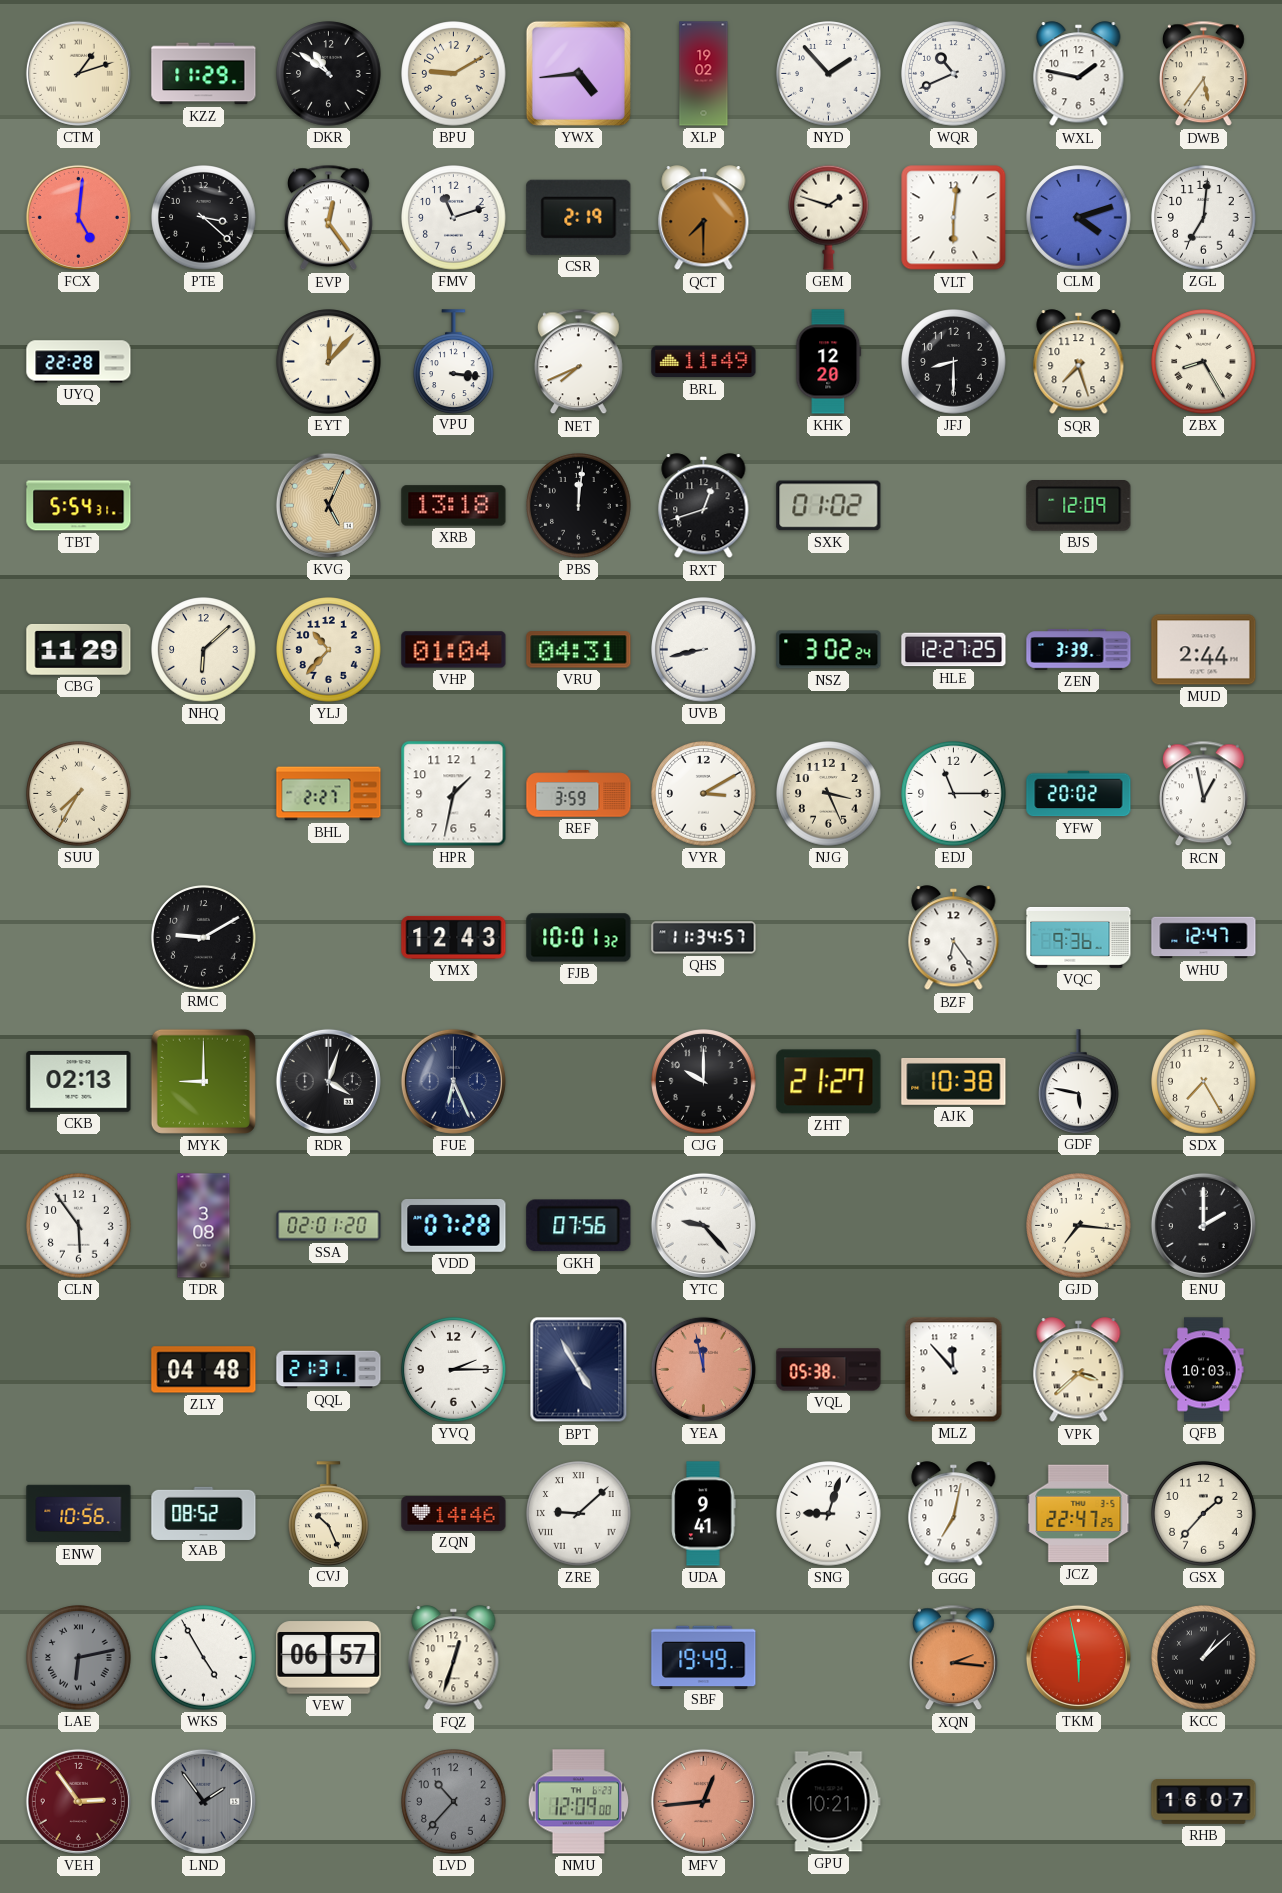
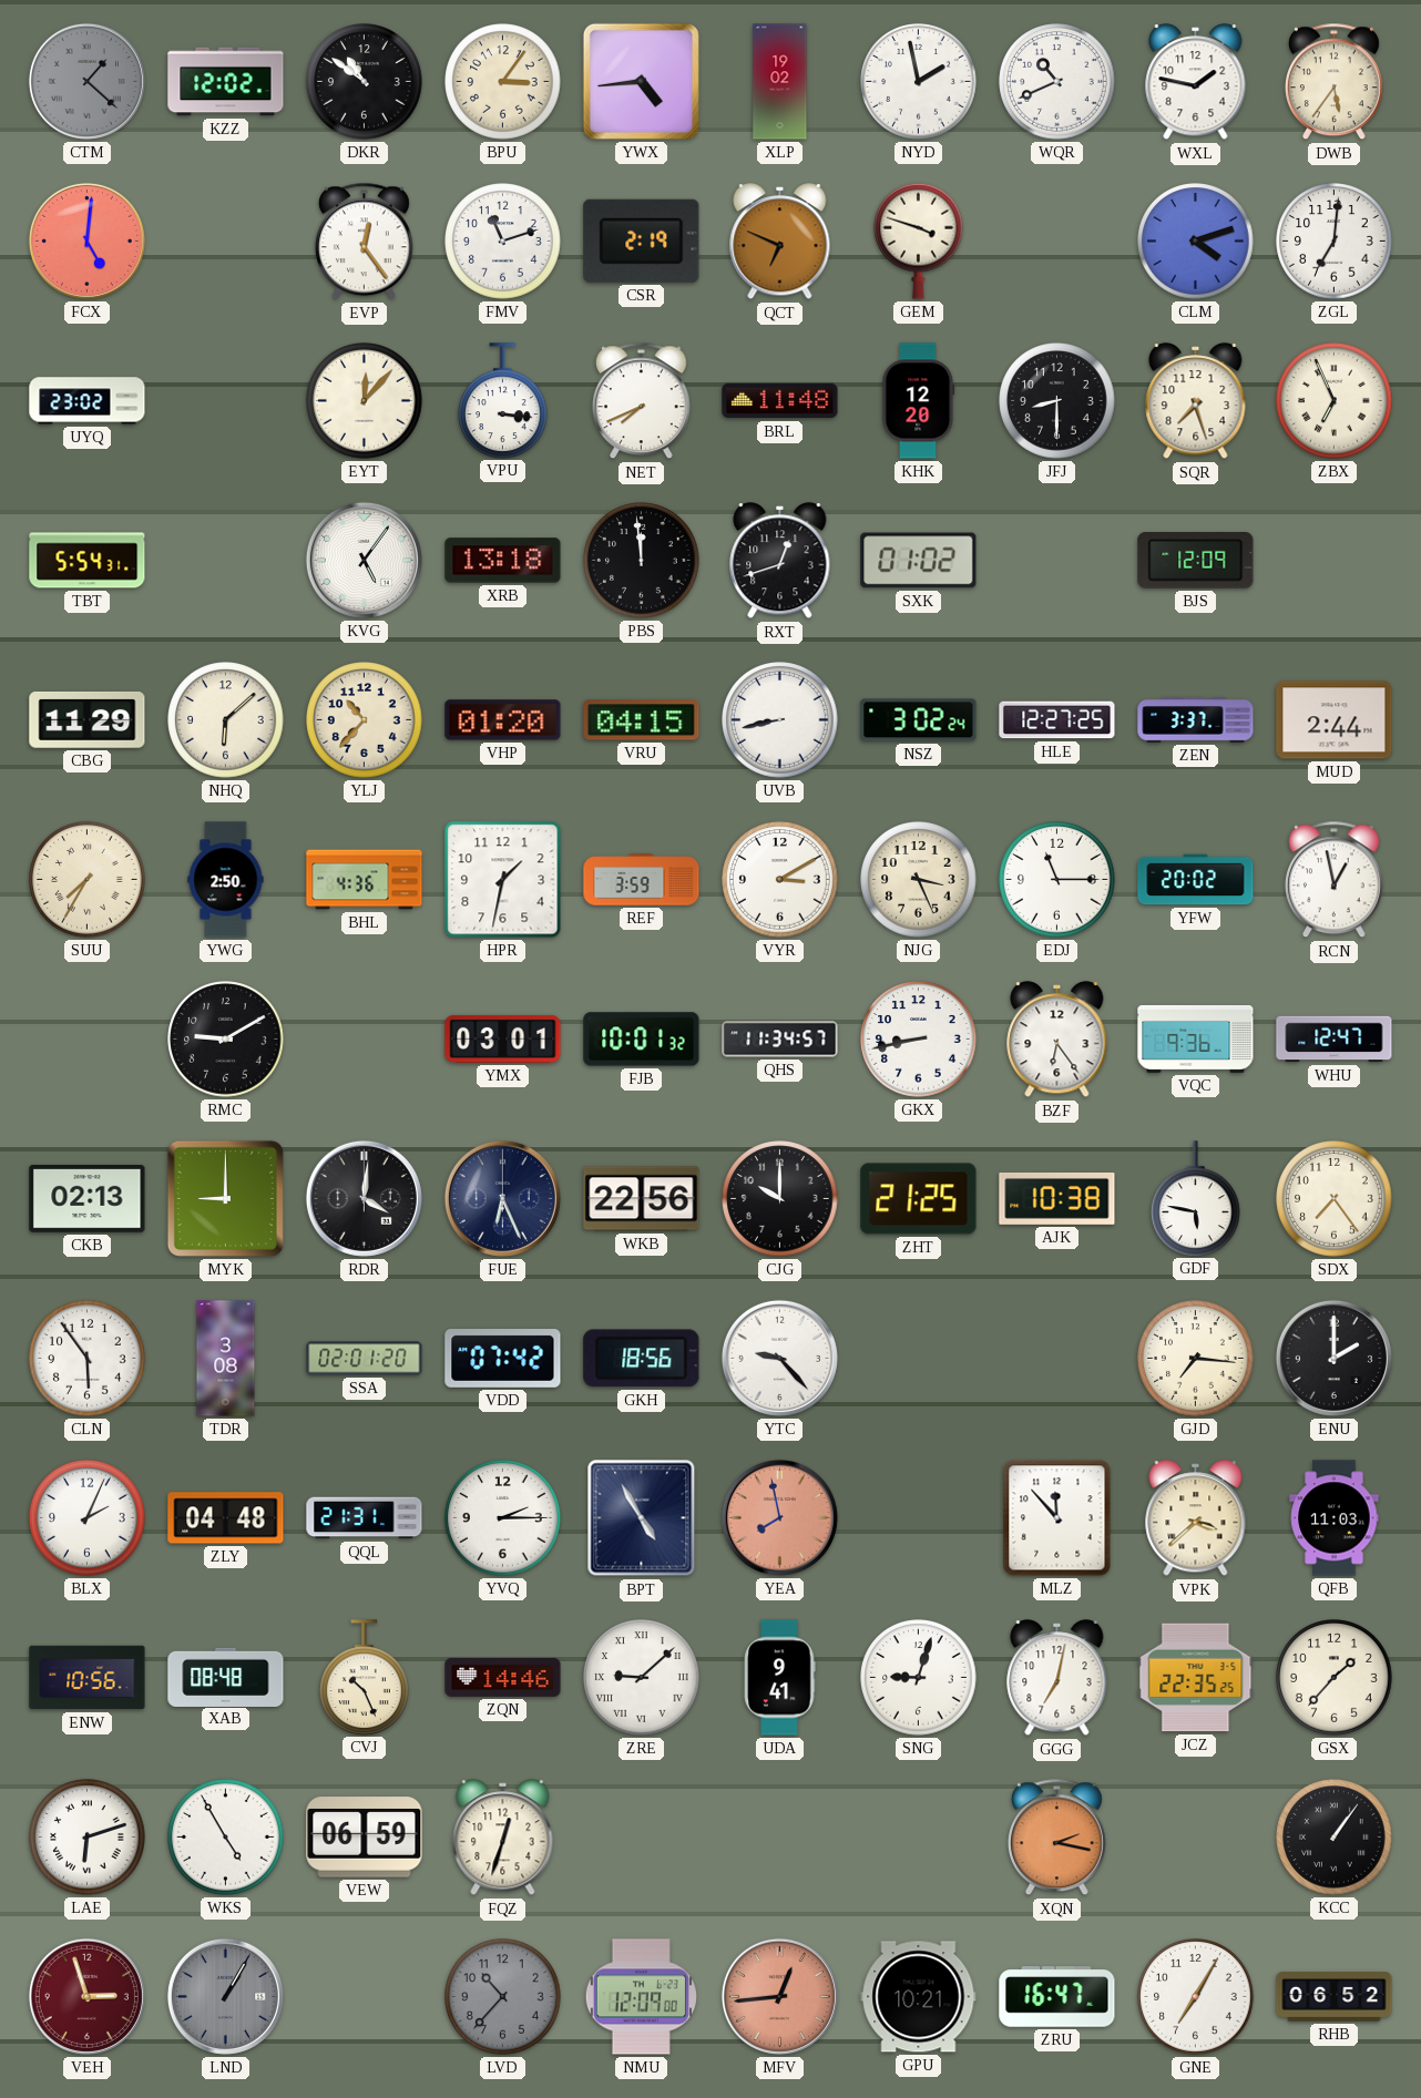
CTM: 1:12 -> 1:22
CTM dial: cream -> grey
KZZ: 11:29 -> 12:02
BPU: 9:10 -> 3:06
NYD: 1:53 -> 1:58
PTE: 3:22 -> none
QCT: 7:30 -> 6:49
GEM: 1:48 -> 3:48
VLT: 6:01 -> none
UYQ: 22:28 -> 23:02
BRL: 11:49 -> 11:48
ZBX: 8:25 -> 6:56
KVG: 5:04 -> 5:06
KVG dial: champagne -> white
PBS: 12:01 -> 11:59
VHP: 01:04 -> 01:20
VRU: 04:31 -> 04:15
ZEN: 3:39 -> 3:37
YWG: none -> 2:50
BHL: 2:27 -> 4:36
YMX: 12:43 -> 03:01
GKX: none -> 8:43
RDR: 4:03 -> 4:01
WKB: none -> 22:56
ZHT: 21:27 -> 21:25
SDX: 7:25 -> 7:24
VDD: 07:28 -> 07:42
GKH: 07:56 -> 18:56
BLX: none -> 2:04
YEA: 11:58 -> 7:58
VQL: 05:38 -> none
QFB: 10:03 -> 11:03
XAB: 08:52 -> 08:48
JCZ: 22:47 -> 22:35
LAE: 6:13 -> 6:12
LAE dial: grey -> white
VEW: 06:57 -> 06:59
SBF: 19:49 -> none
XQN: 2:16 -> 2:17
TKM: 5:58 -> none
KCC: 1:08 -> 1:06
VEH: 2:54 -> 2:57
LND: 1:54 -> 1:05
ZRU: none -> 16:47
GNE: none -> 7:05
RHB: 16:07 -> 06:52
